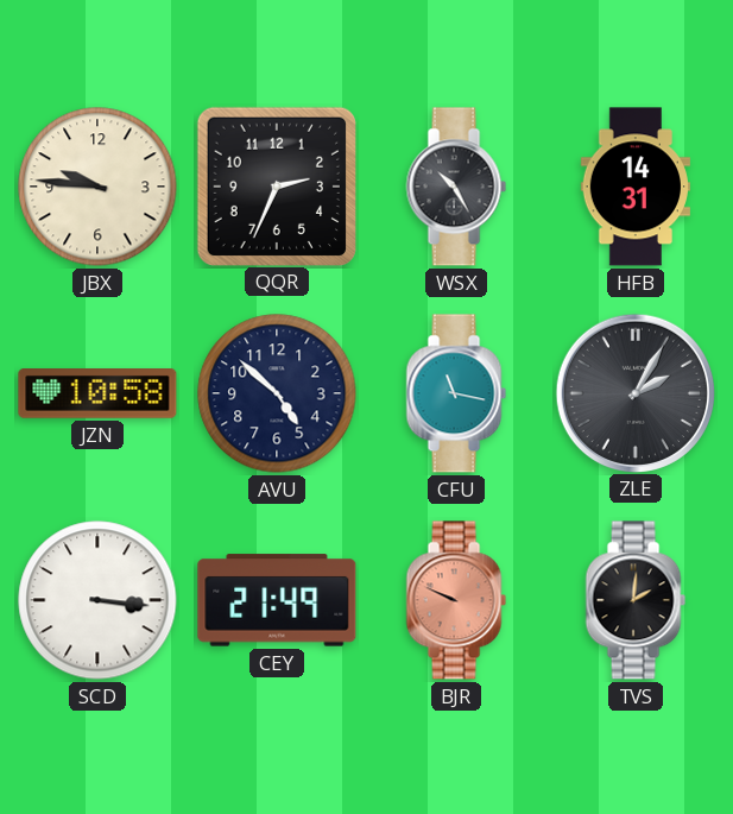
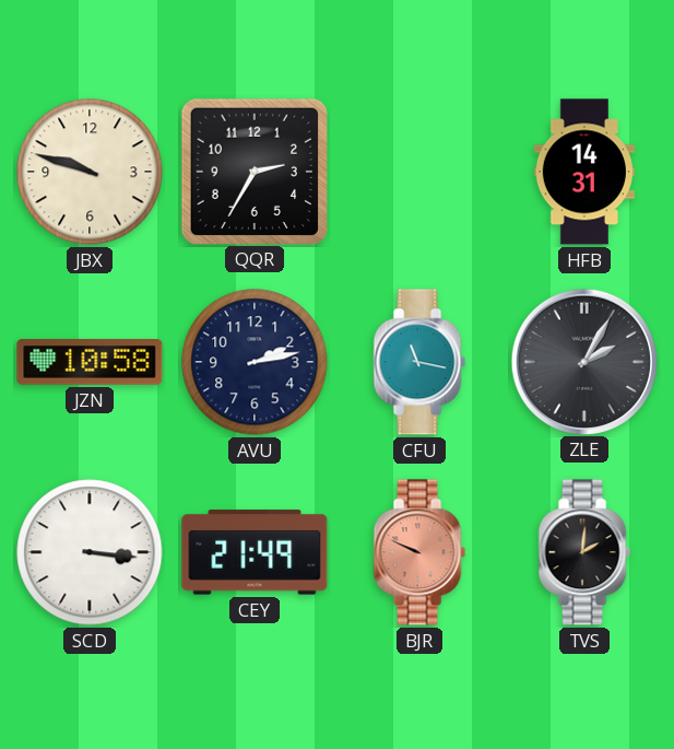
JBX: 9:46 -> 9:48
QQR: 2:34 -> 2:35
WSX: 10:25 -> none
AVU: 4:52 -> 2:13
